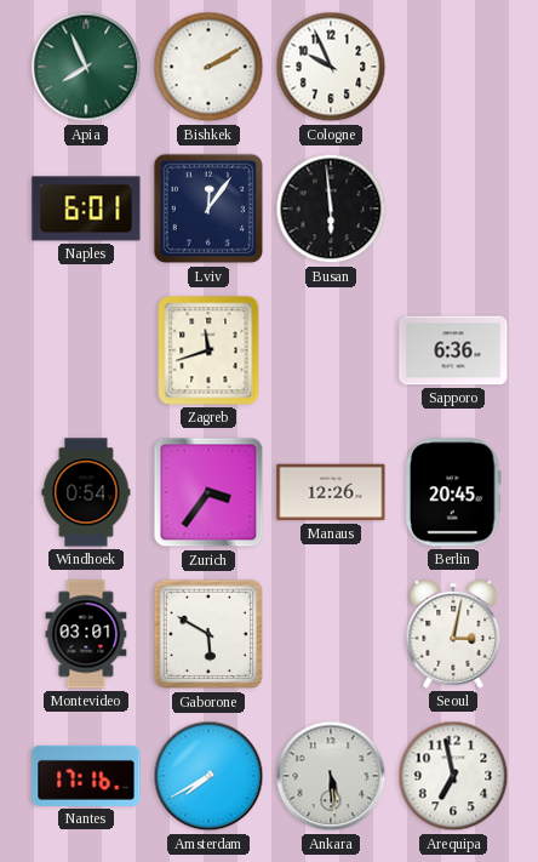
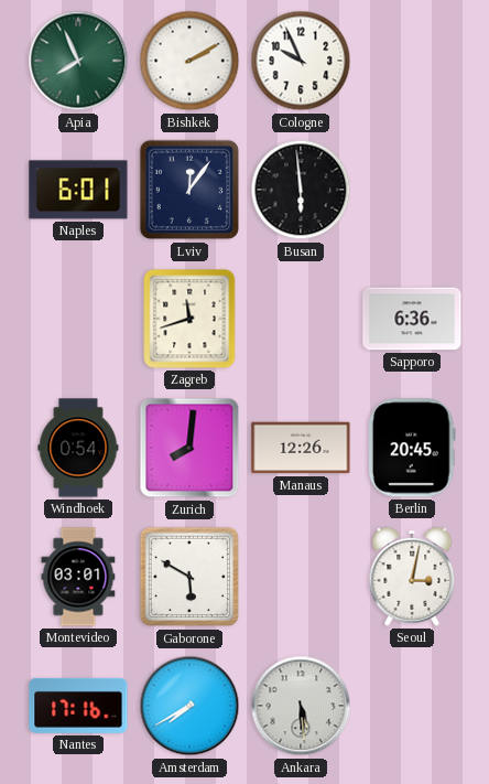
Zurich: 3:36 -> 8:01
Arequipa: 6:58 -> none
